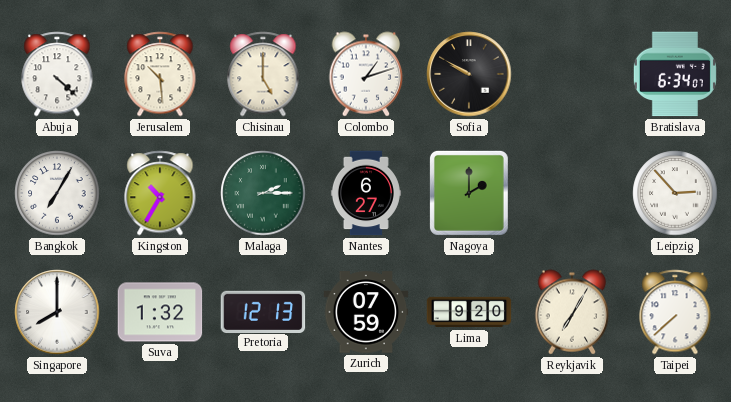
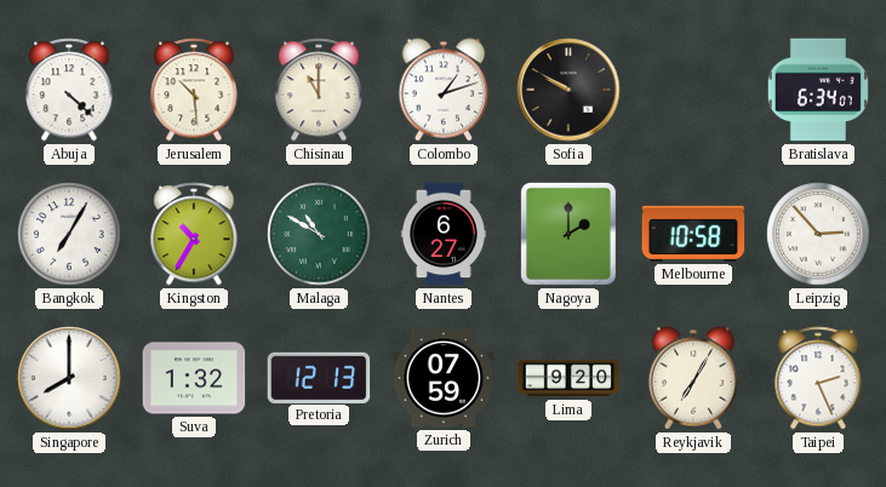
Chisinau: 5:00 -> 11:00
Malaga: 2:15 -> 10:50
Melbourne: none -> 10:58
Taipei: 7:38 -> 2:26
